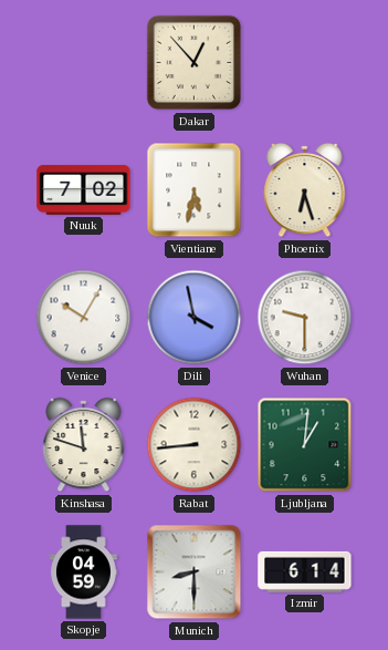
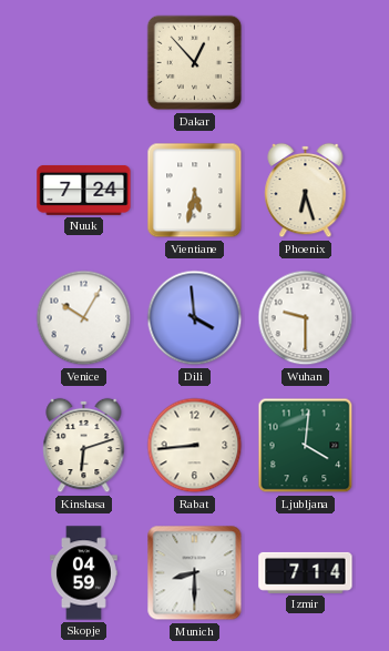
Nuuk: 7:02 -> 7:24
Dili: 3:58 -> 3:59
Kinshasa: 11:48 -> 6:12
Ljubljana: 1:01 -> 4:01
Izmir: 6:14 -> 7:14
